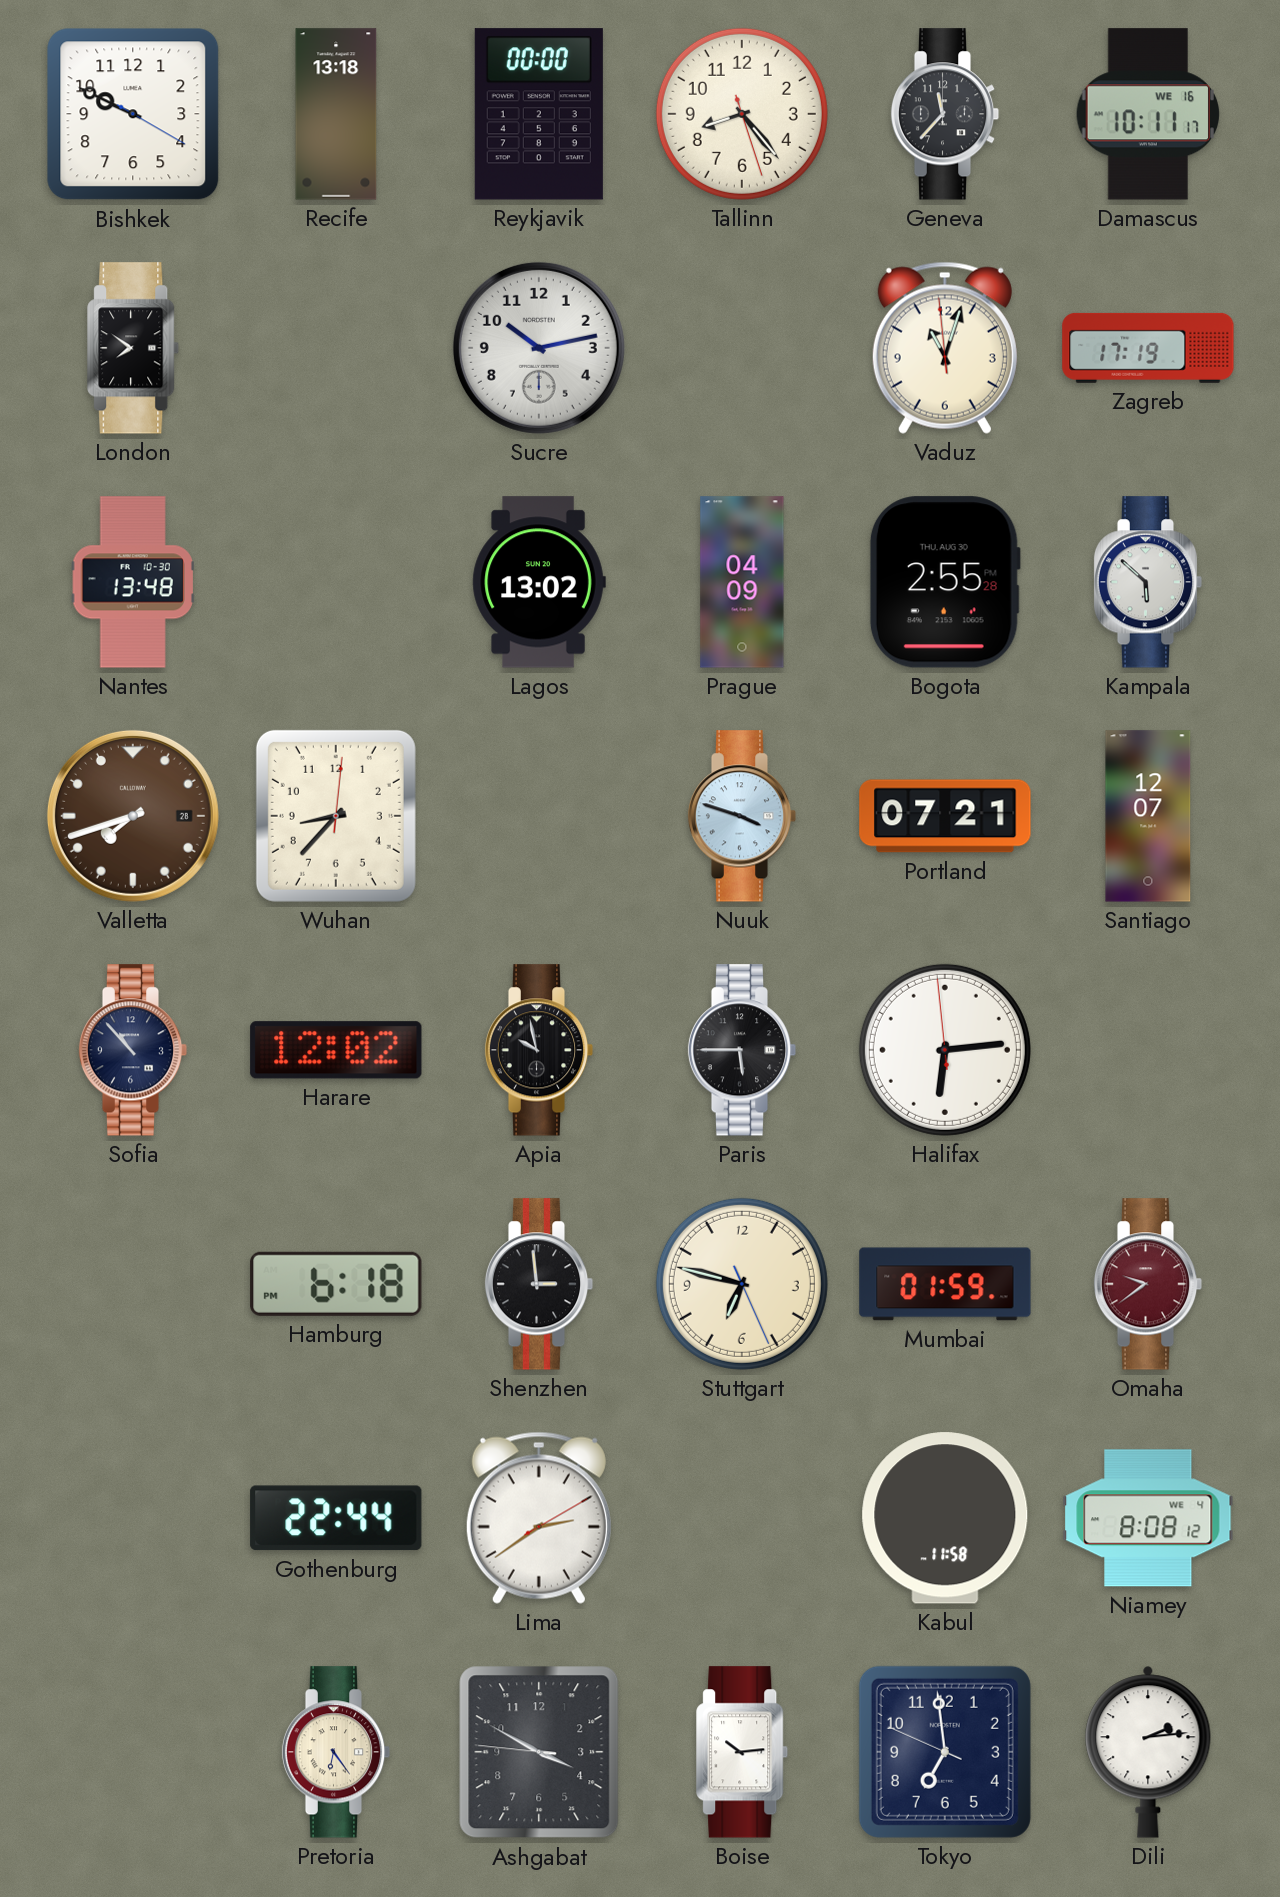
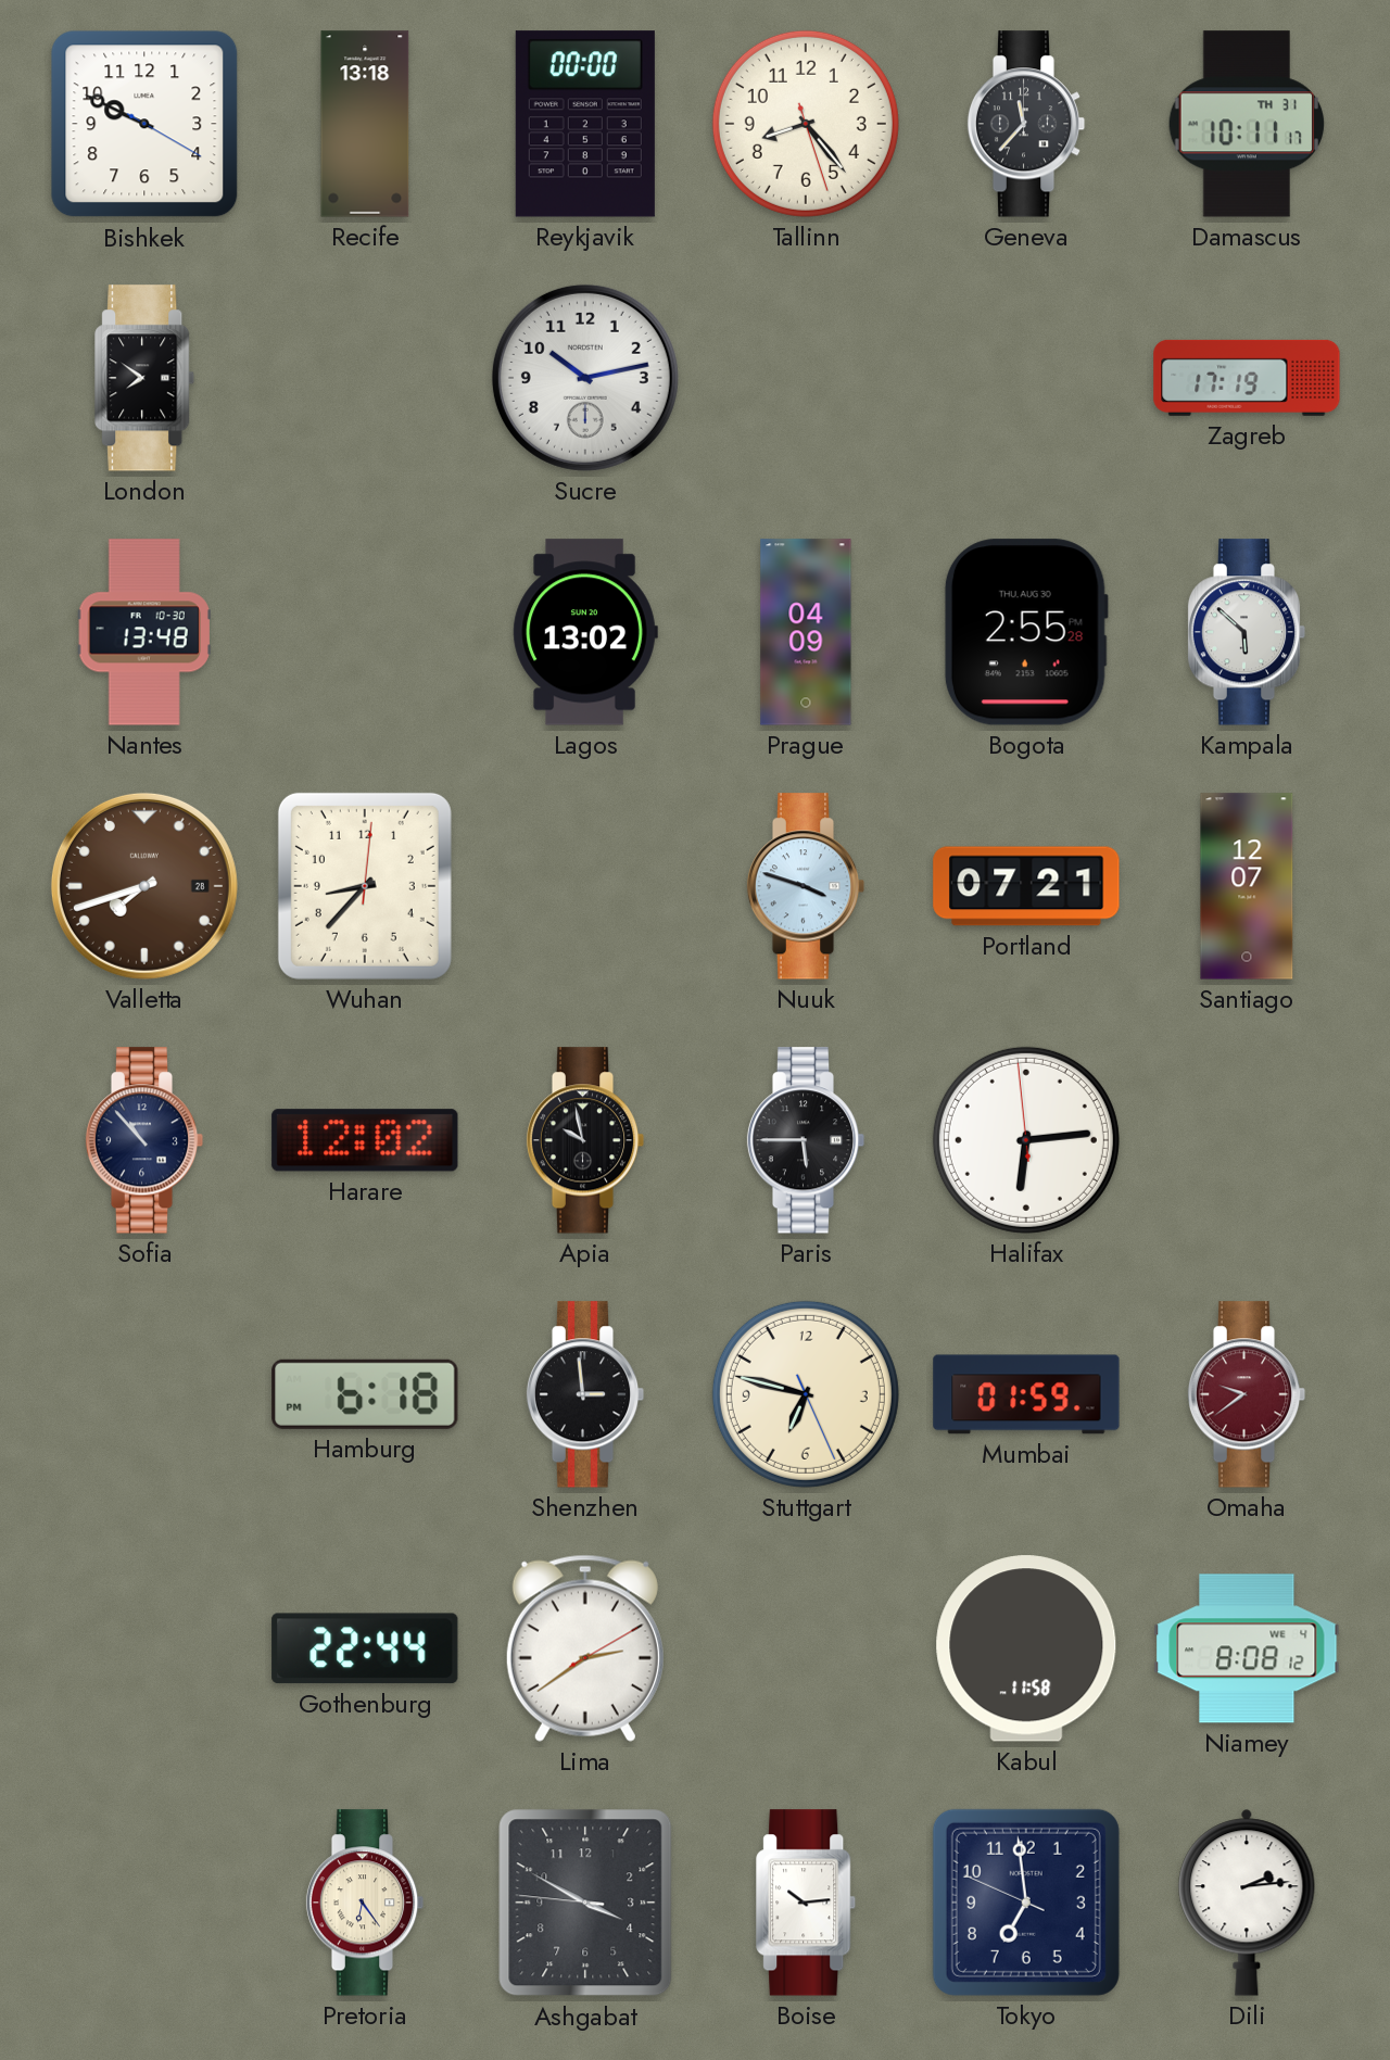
Damascus date: WE 16 -> TH 31
Vaduz: 11:02 -> none
